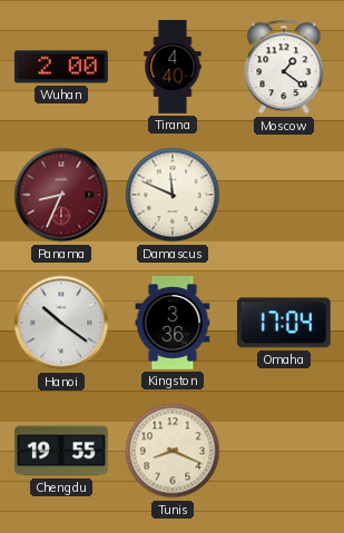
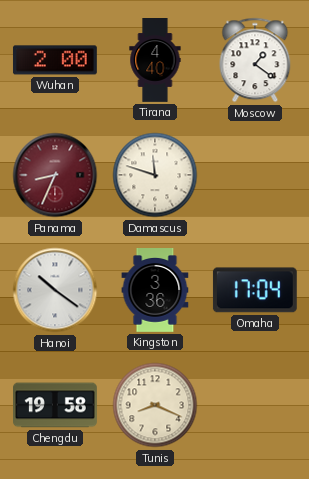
Damascus: 11:49 -> 11:48
Chengdu: 19:55 -> 19:58
